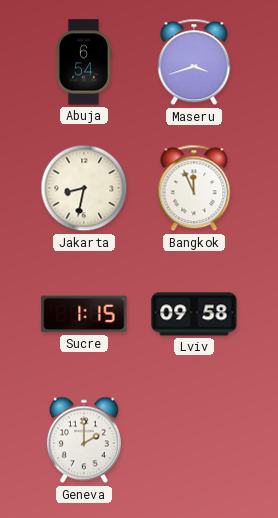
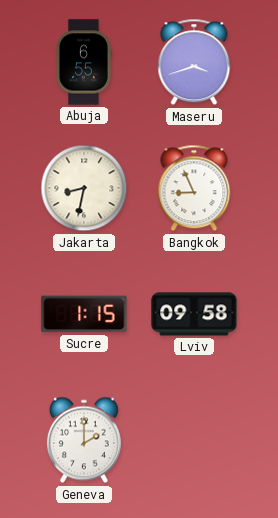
Abuja: 6:54 -> 6:55
Bangkok: 11:56 -> 8:56
